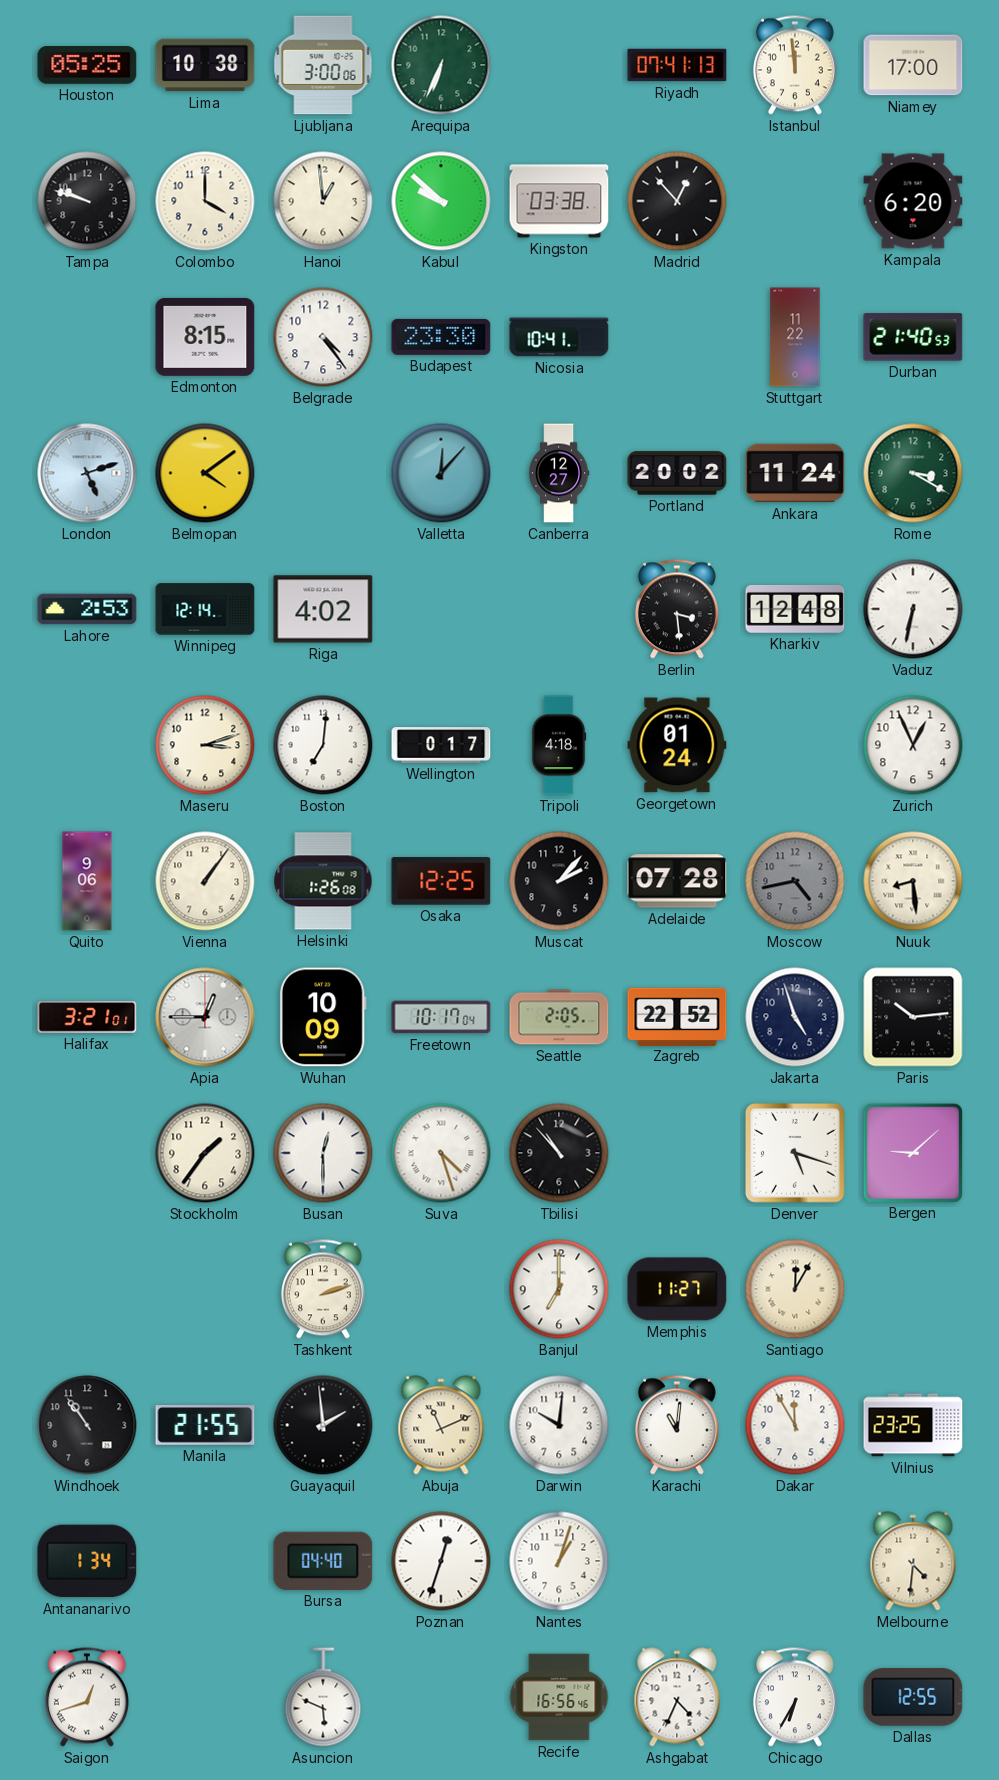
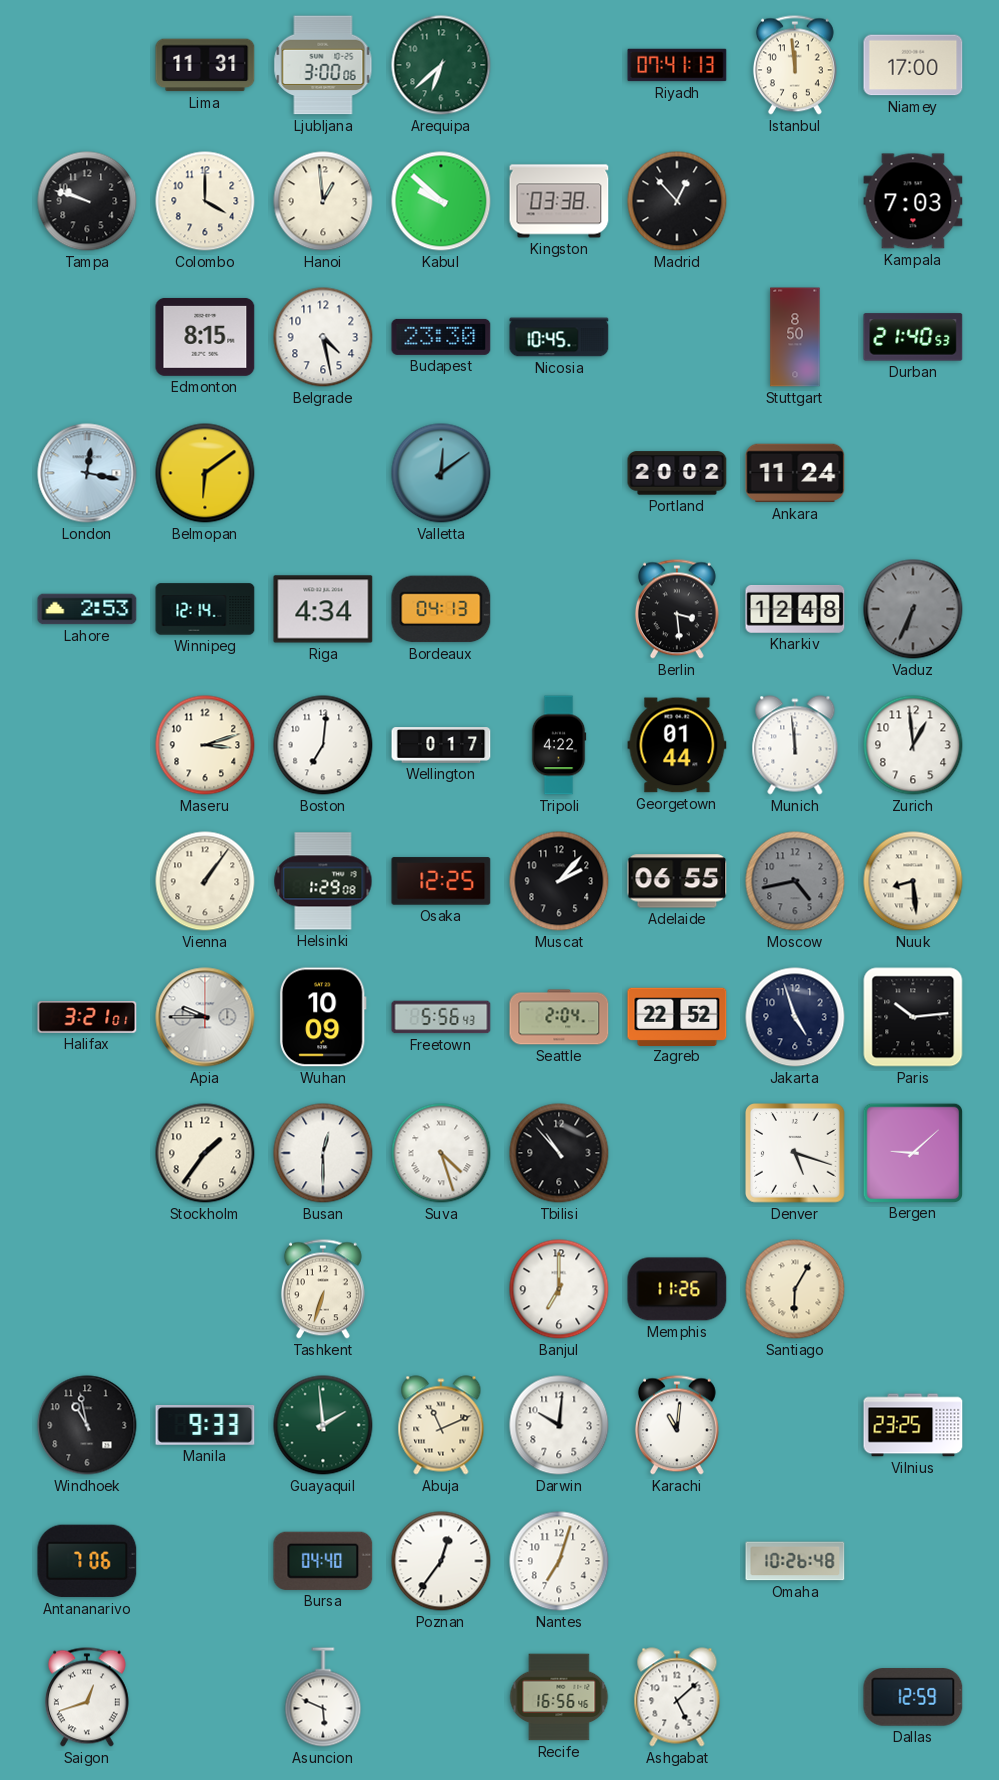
Houston: 05:25 -> none
Lima: 10:38 -> 11:31
Arequipa: 6:34 -> 6:38
Kampala: 6:20 -> 7:03
Belgrade: 4:24 -> 4:28
Nicosia: 10:41 -> 10:45
Stuttgart: 11:22 -> 8:50
London: 5:12 -> 12:17
Belmopan: 4:09 -> 6:09
Valletta: 12:07 -> 12:09
Canberra: 12:27 -> none
Rome: 3:20 -> none
Riga: 4:02 -> 4:34
Bordeaux: none -> 04:13
Vaduz: 6:32 -> 6:34
Vaduz dial: white -> grey
Tripoli: 4:18 -> 4:22
Georgetown: 01:24 -> 01:44
Munich: none -> 11:59
Zurich: 12:56 -> 12:59
Quito: 9:06 -> none
Helsinki: 1:26 -> 1:29
Adelaide: 07:28 -> 06:55
Apia: 12:45 -> 9:45
Freetown: 10:17 -> 5:56
Seattle: 2:05 -> 2:04
Tashkent: 2:12 -> 6:33
Memphis: 11:27 -> 11:26
Santiago: 12:05 -> 6:05
Windhoek: 10:54 -> 10:58
Manila: 21:55 -> 9:33
Guayaquil dial: black -> green
Dakar: 11:55 -> none
Antananarivo: 1:34 -> 7:06
Poznan: 12:33 -> 12:36
Nantes: 1:03 -> 7:03
Omaha: none -> 10:26
Melbourne: 4:31 -> none
Ashgabat: 4:34 -> 5:08
Chicago: 6:35 -> none
Dallas: 12:55 -> 12:59
